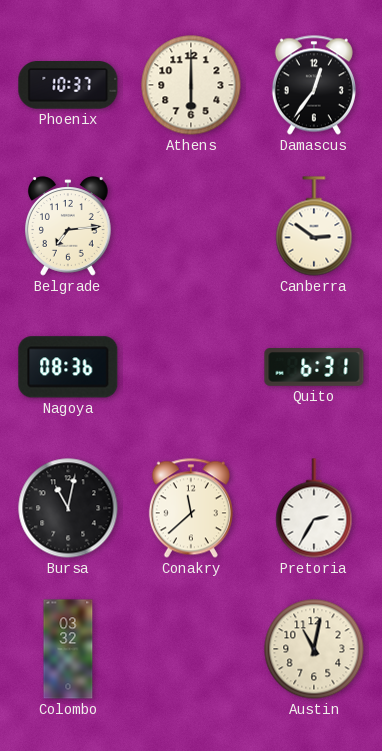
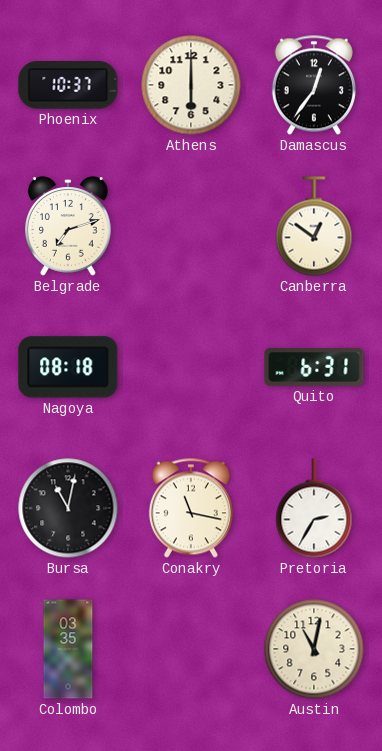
Belgrade: 7:14 -> 7:12
Canberra: 2:51 -> 12:51
Nagoya: 08:36 -> 08:18
Conakry: 11:38 -> 11:17
Colombo: 03:32 -> 03:35
